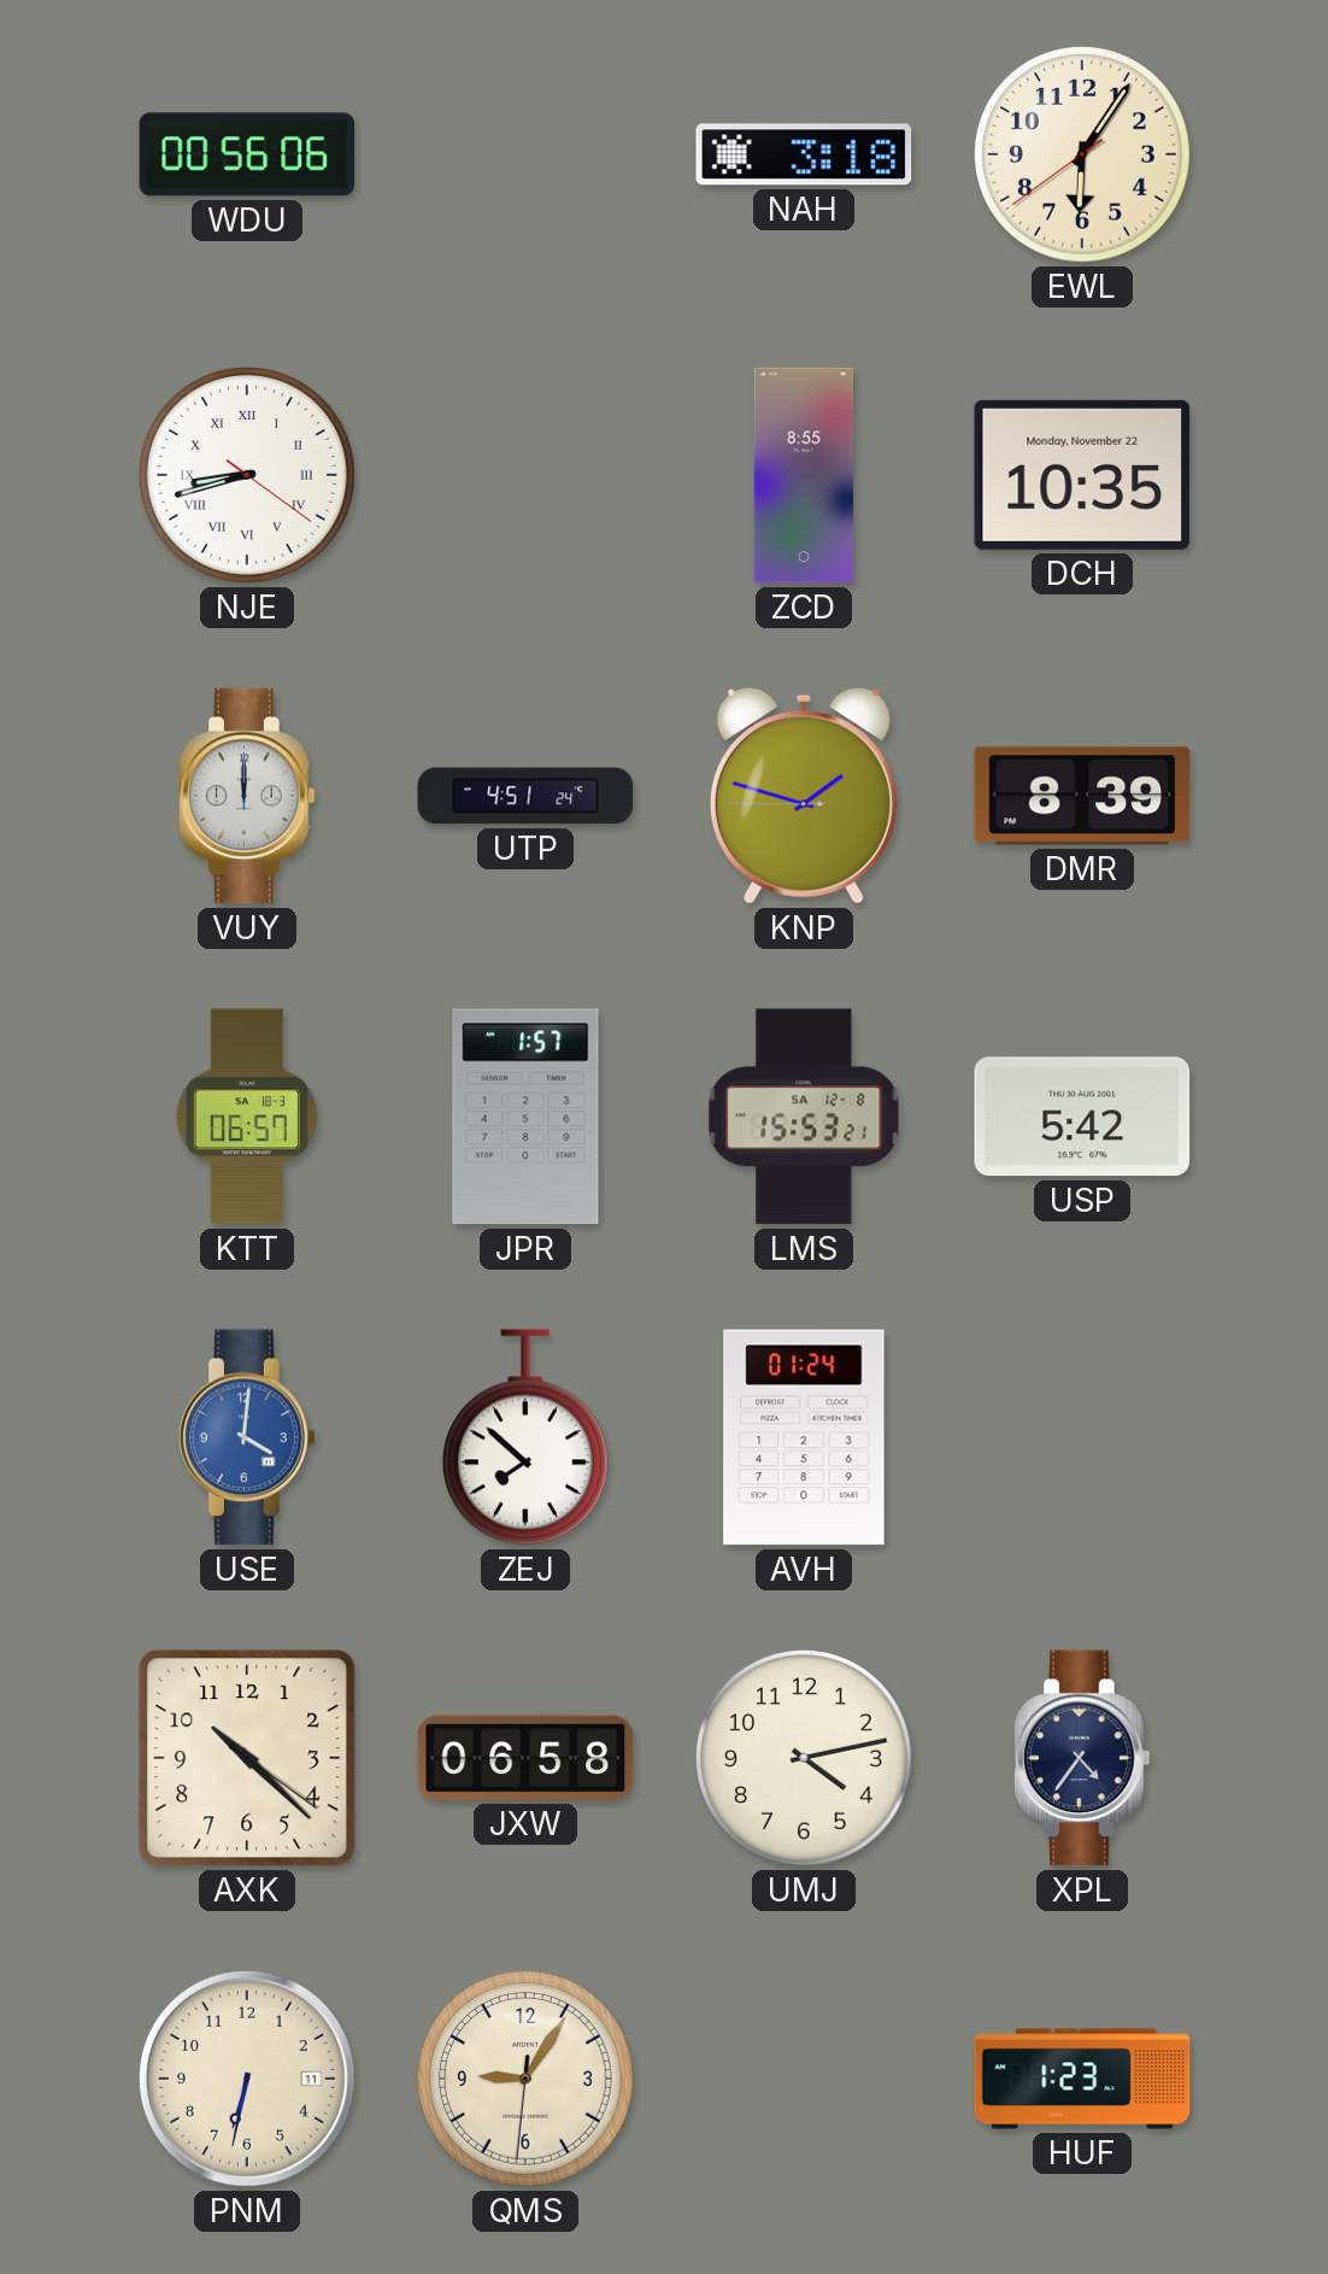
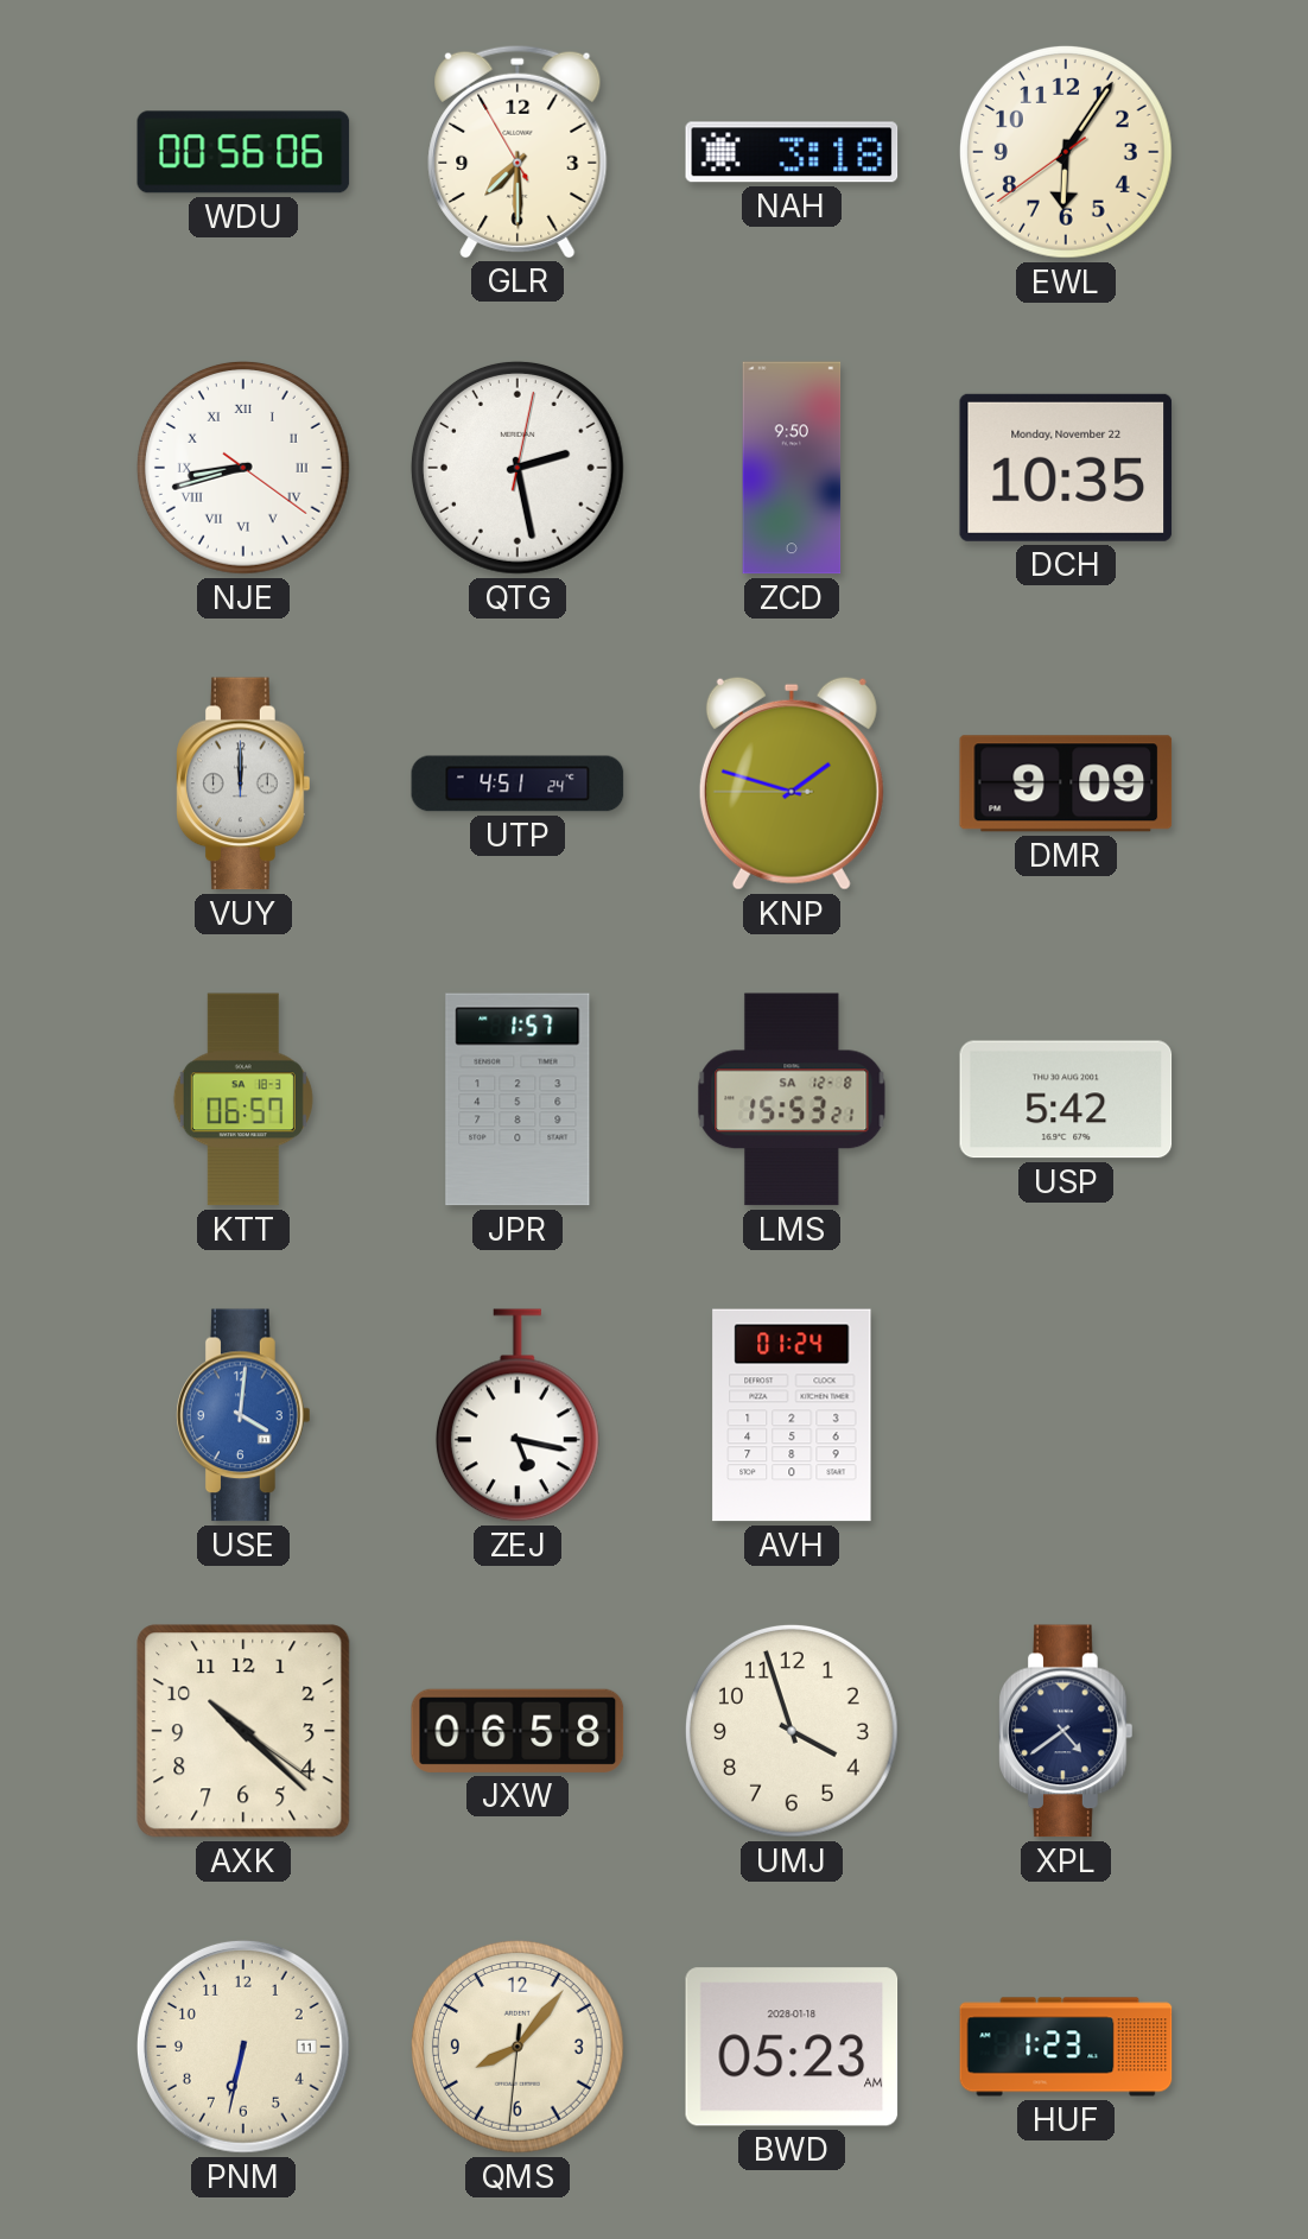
GLR: none -> 7:29
QTG: none -> 2:28
ZCD: 8:55 -> 9:50
DMR: 8:39 -> 9:09
ZEJ: 7:52 -> 5:17
UMJ: 4:13 -> 3:57
XPL: 4:36 -> 4:39
QMS: 9:05 -> 8:06
BWD: none -> 05:23
